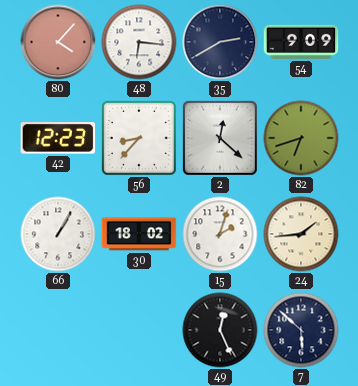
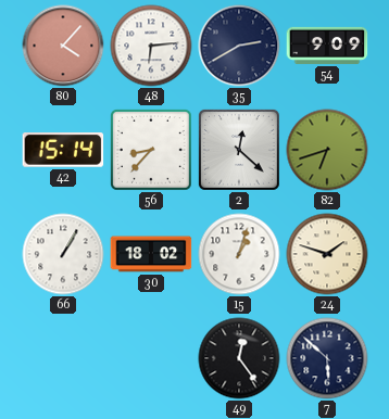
48: 6:16 -> 6:14
42: 12:23 -> 15:14
15: 2:03 -> 1:03
24: 1:44 -> 1:48
49: 12:26 -> 12:24
